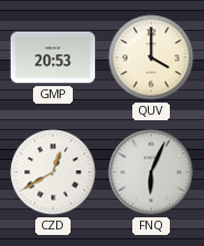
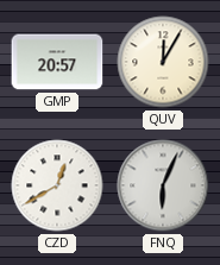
GMP: 20:53 -> 20:57
QUV: 4:00 -> 12:05
